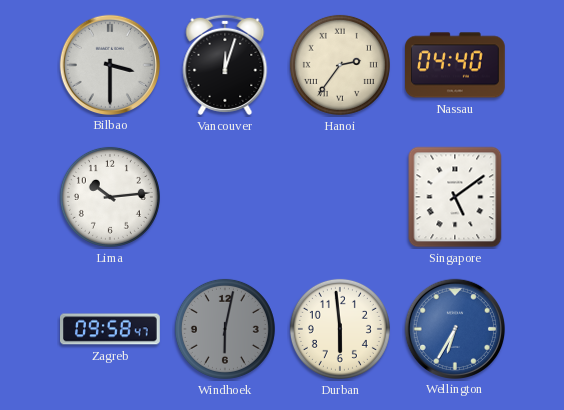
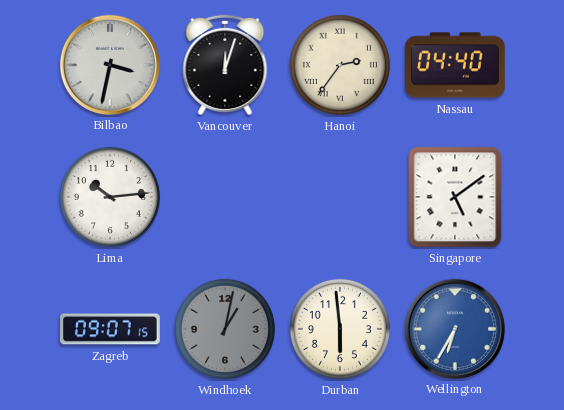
Bilbao: 3:30 -> 3:32
Zagreb: 09:58 -> 09:07
Windhoek: 6:02 -> 1:02
